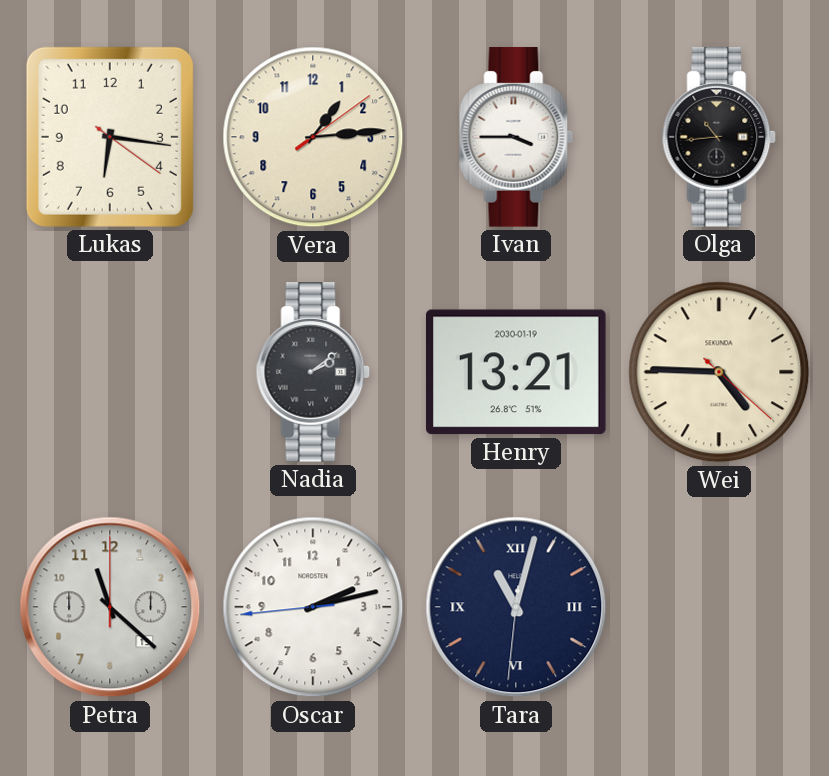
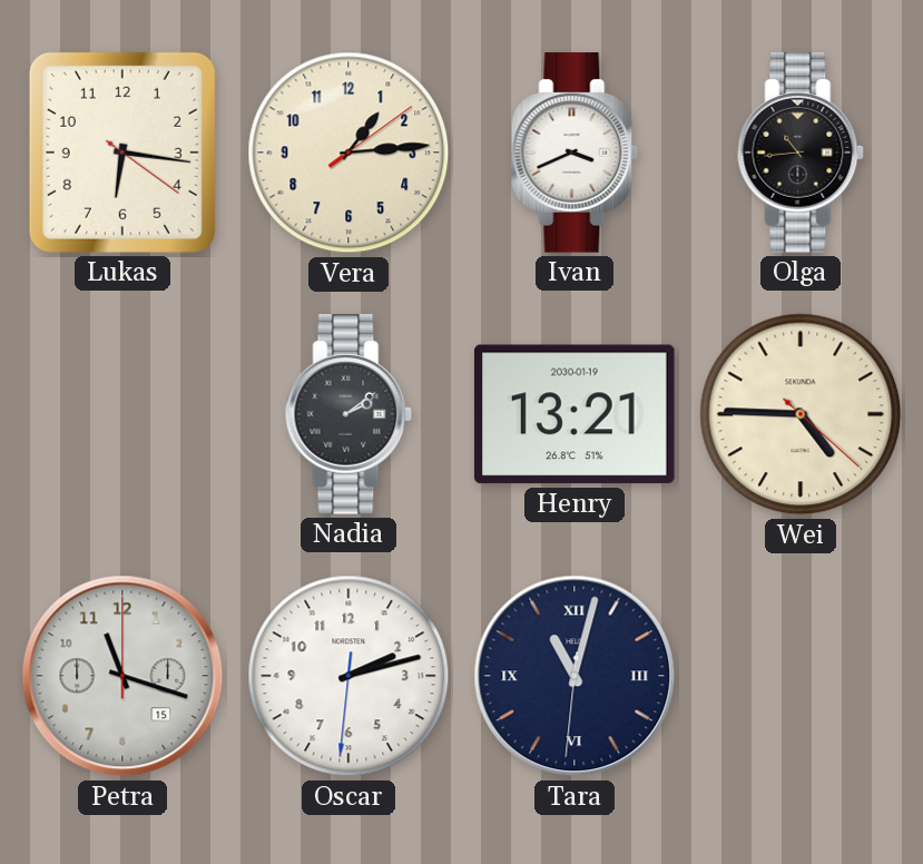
Ivan: 3:45 -> 3:41
Petra: 11:22 -> 11:18
Oscar: 2:12:44 -> 2:12:31
